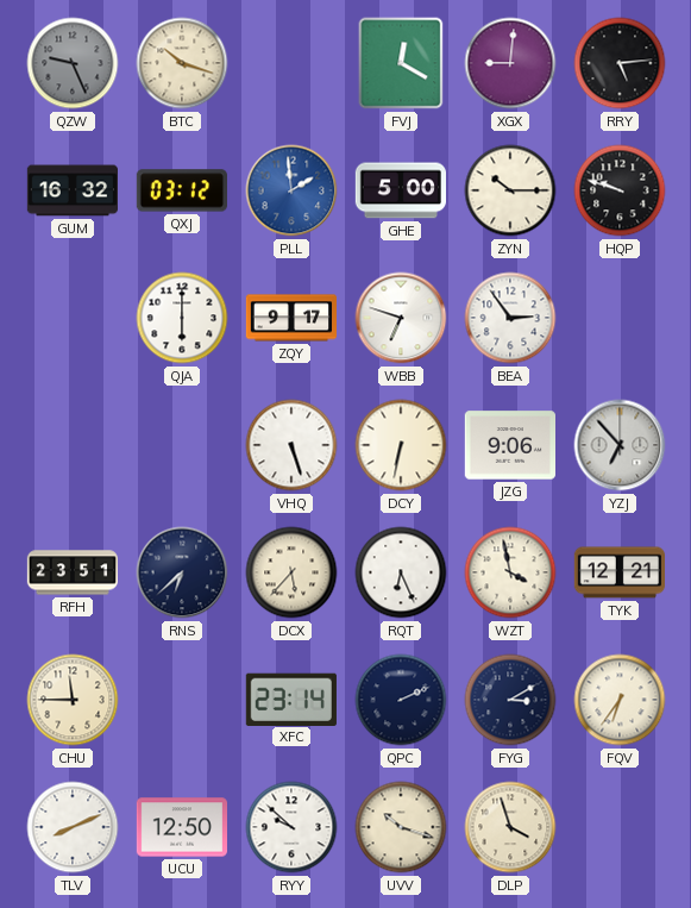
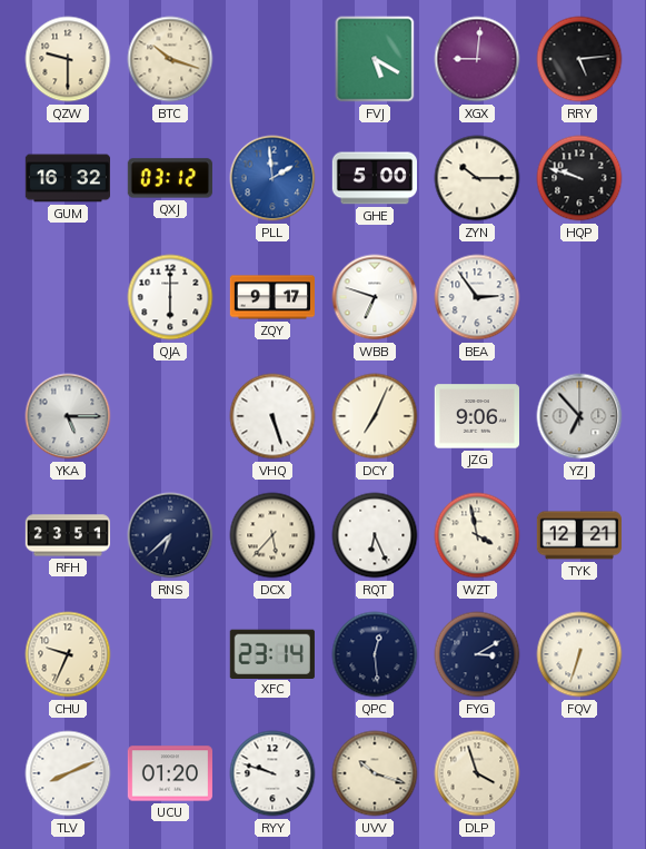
QZW: 9:26 -> 9:30
QZW dial: grey -> cream
FVJ: 12:20 -> 5:20
YKA: none -> 5:15
DCY: 6:32 -> 7:04
CHU: 11:45 -> 9:34
QPC: 2:11 -> 12:29
FQV: 6:36 -> 6:33
UCU: 12:50 -> 01:20
RYY: 9:52 -> 9:48
